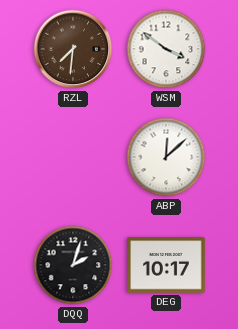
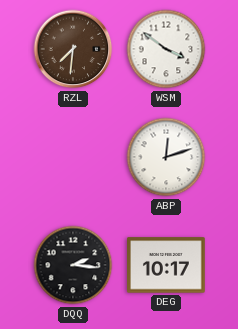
ABP: 12:08 -> 12:12
DQQ: 2:03 -> 2:16
